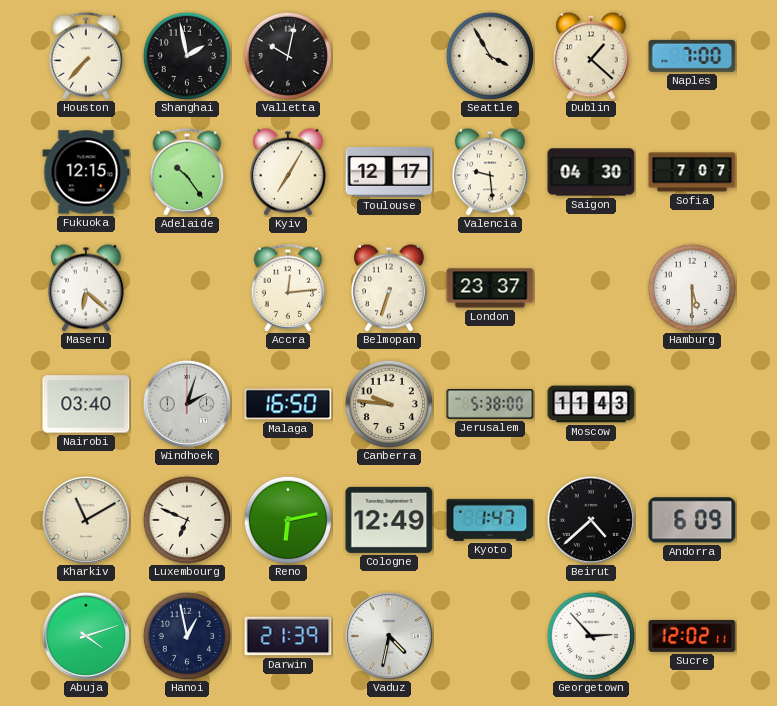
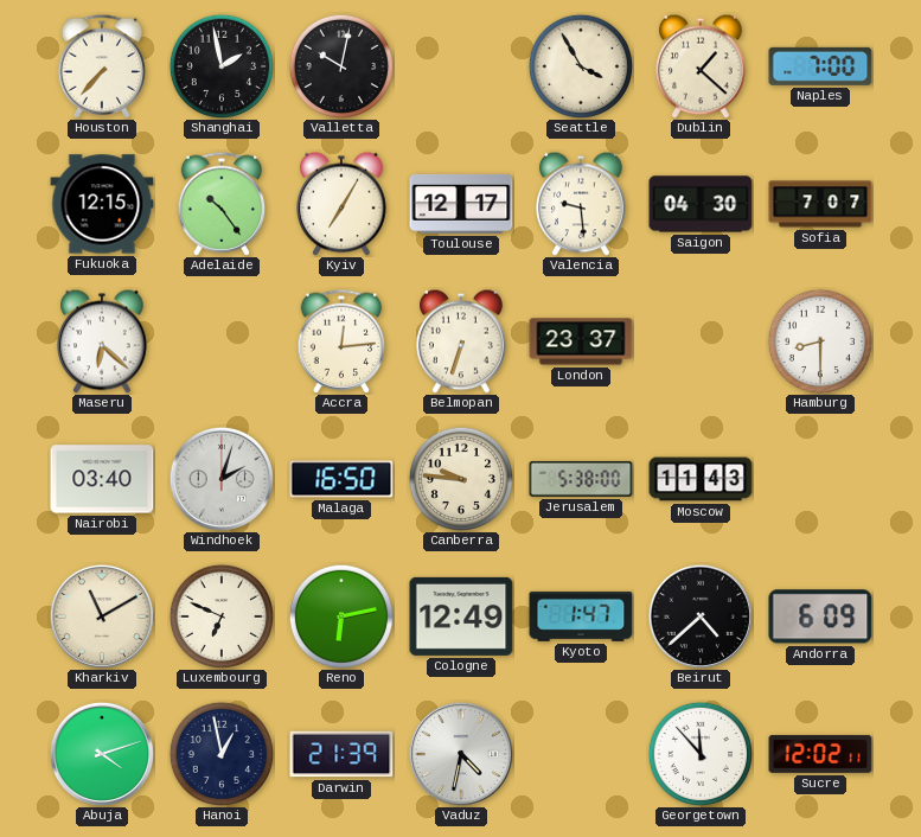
Hamburg: 5:30 -> 8:30
Georgetown: 2:53 -> 11:53
